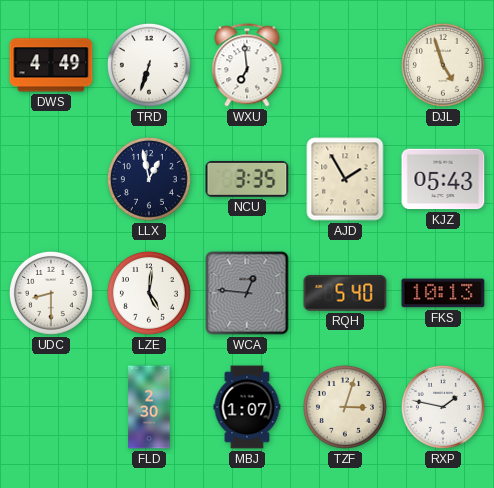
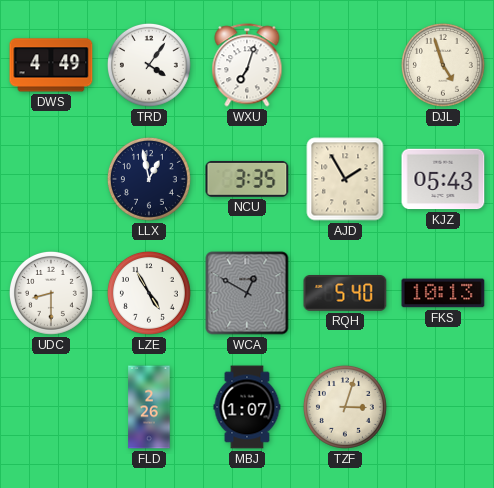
TRD: 6:33 -> 4:06
WXU: 6:59 -> 7:03
LZE: 5:01 -> 4:55
WCA: 12:46 -> 12:50
FLD: 2:30 -> 2:26
RXP: 1:47 -> none
